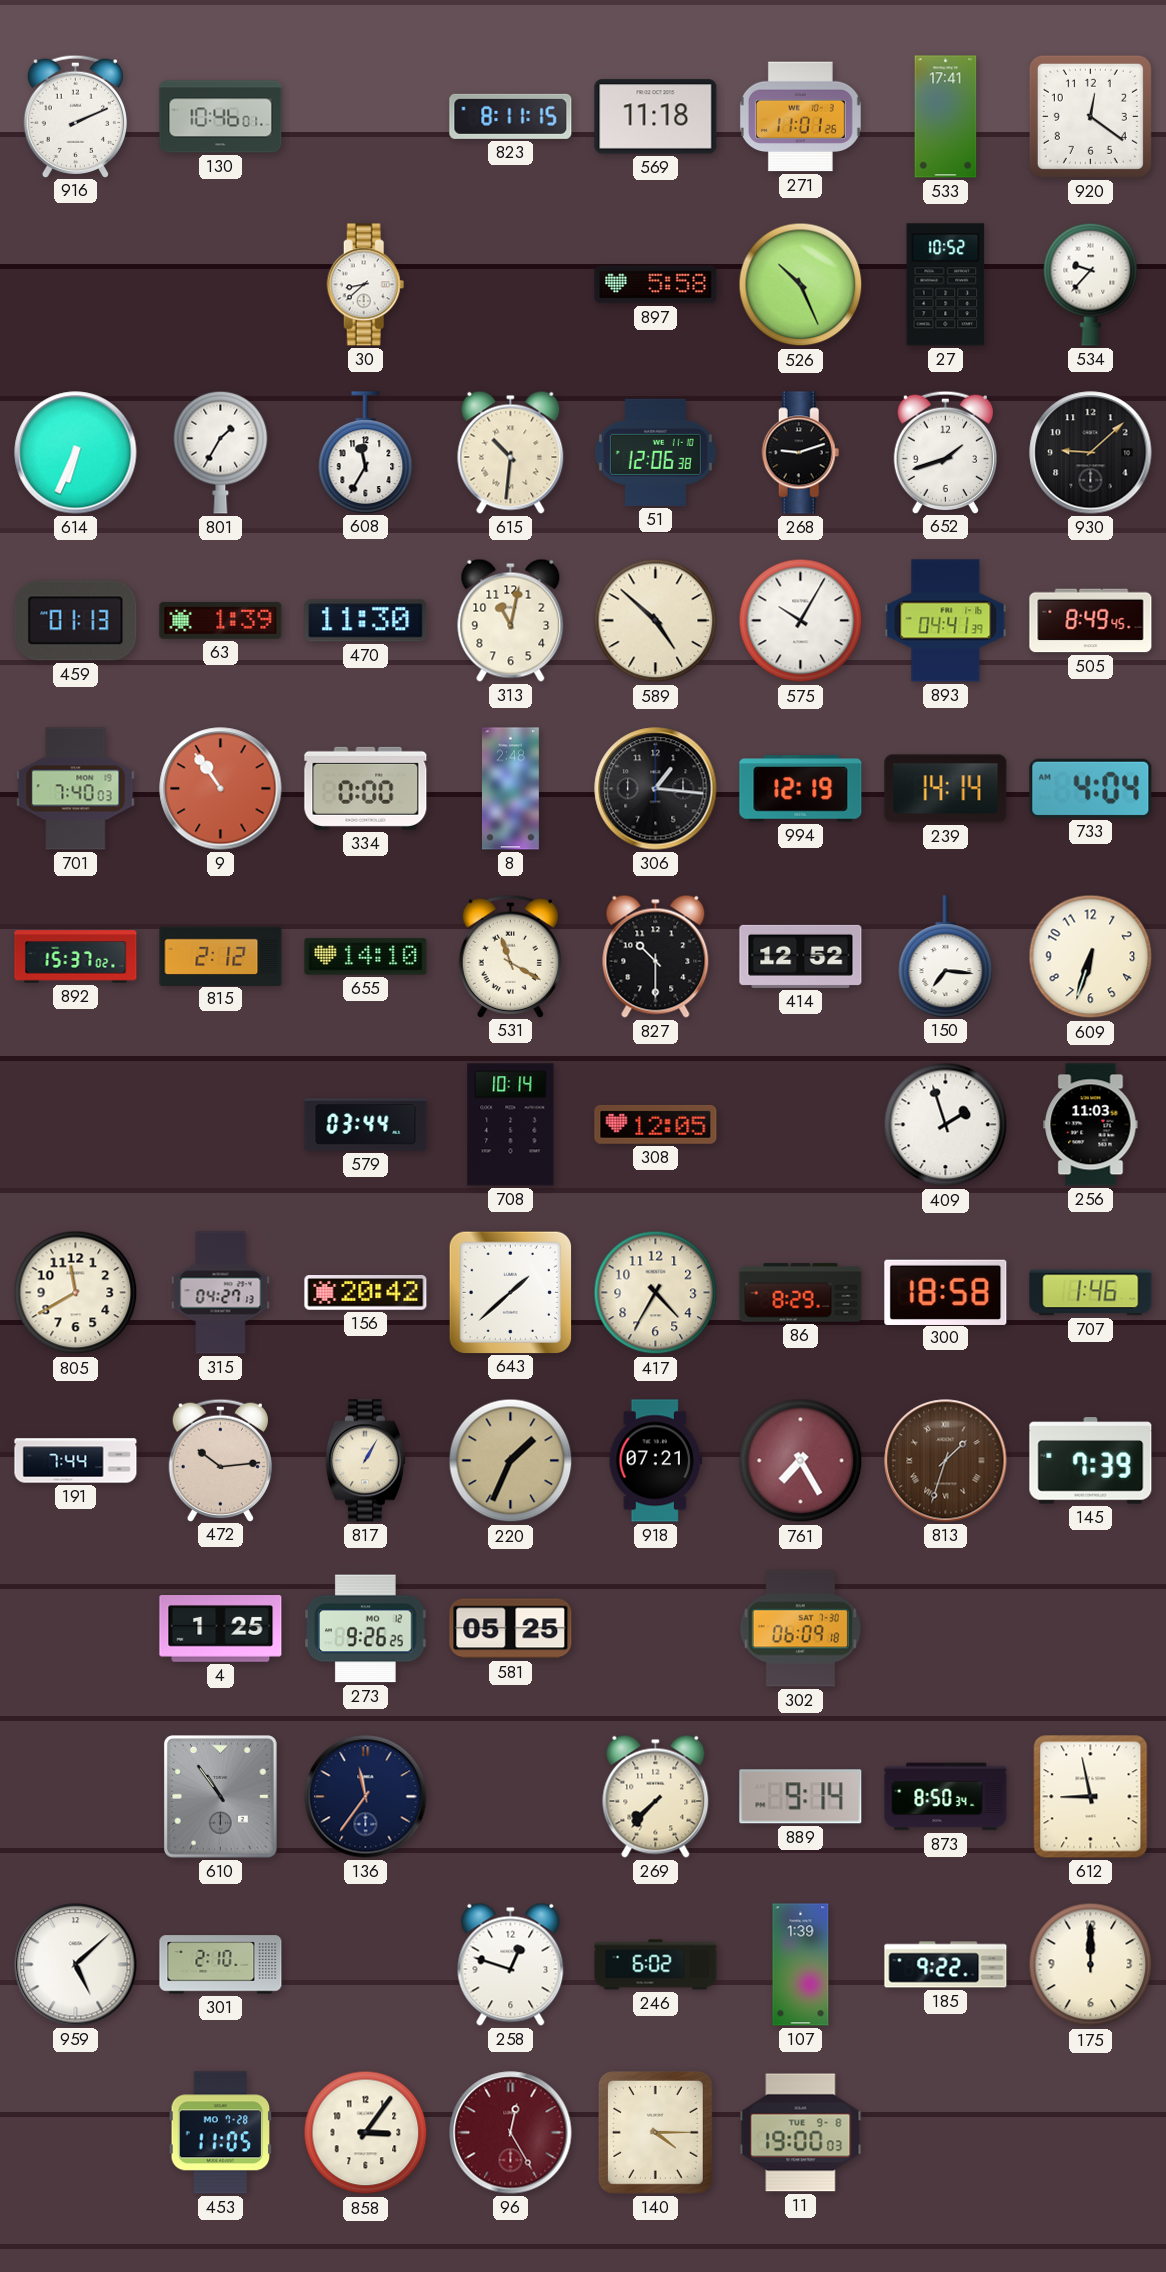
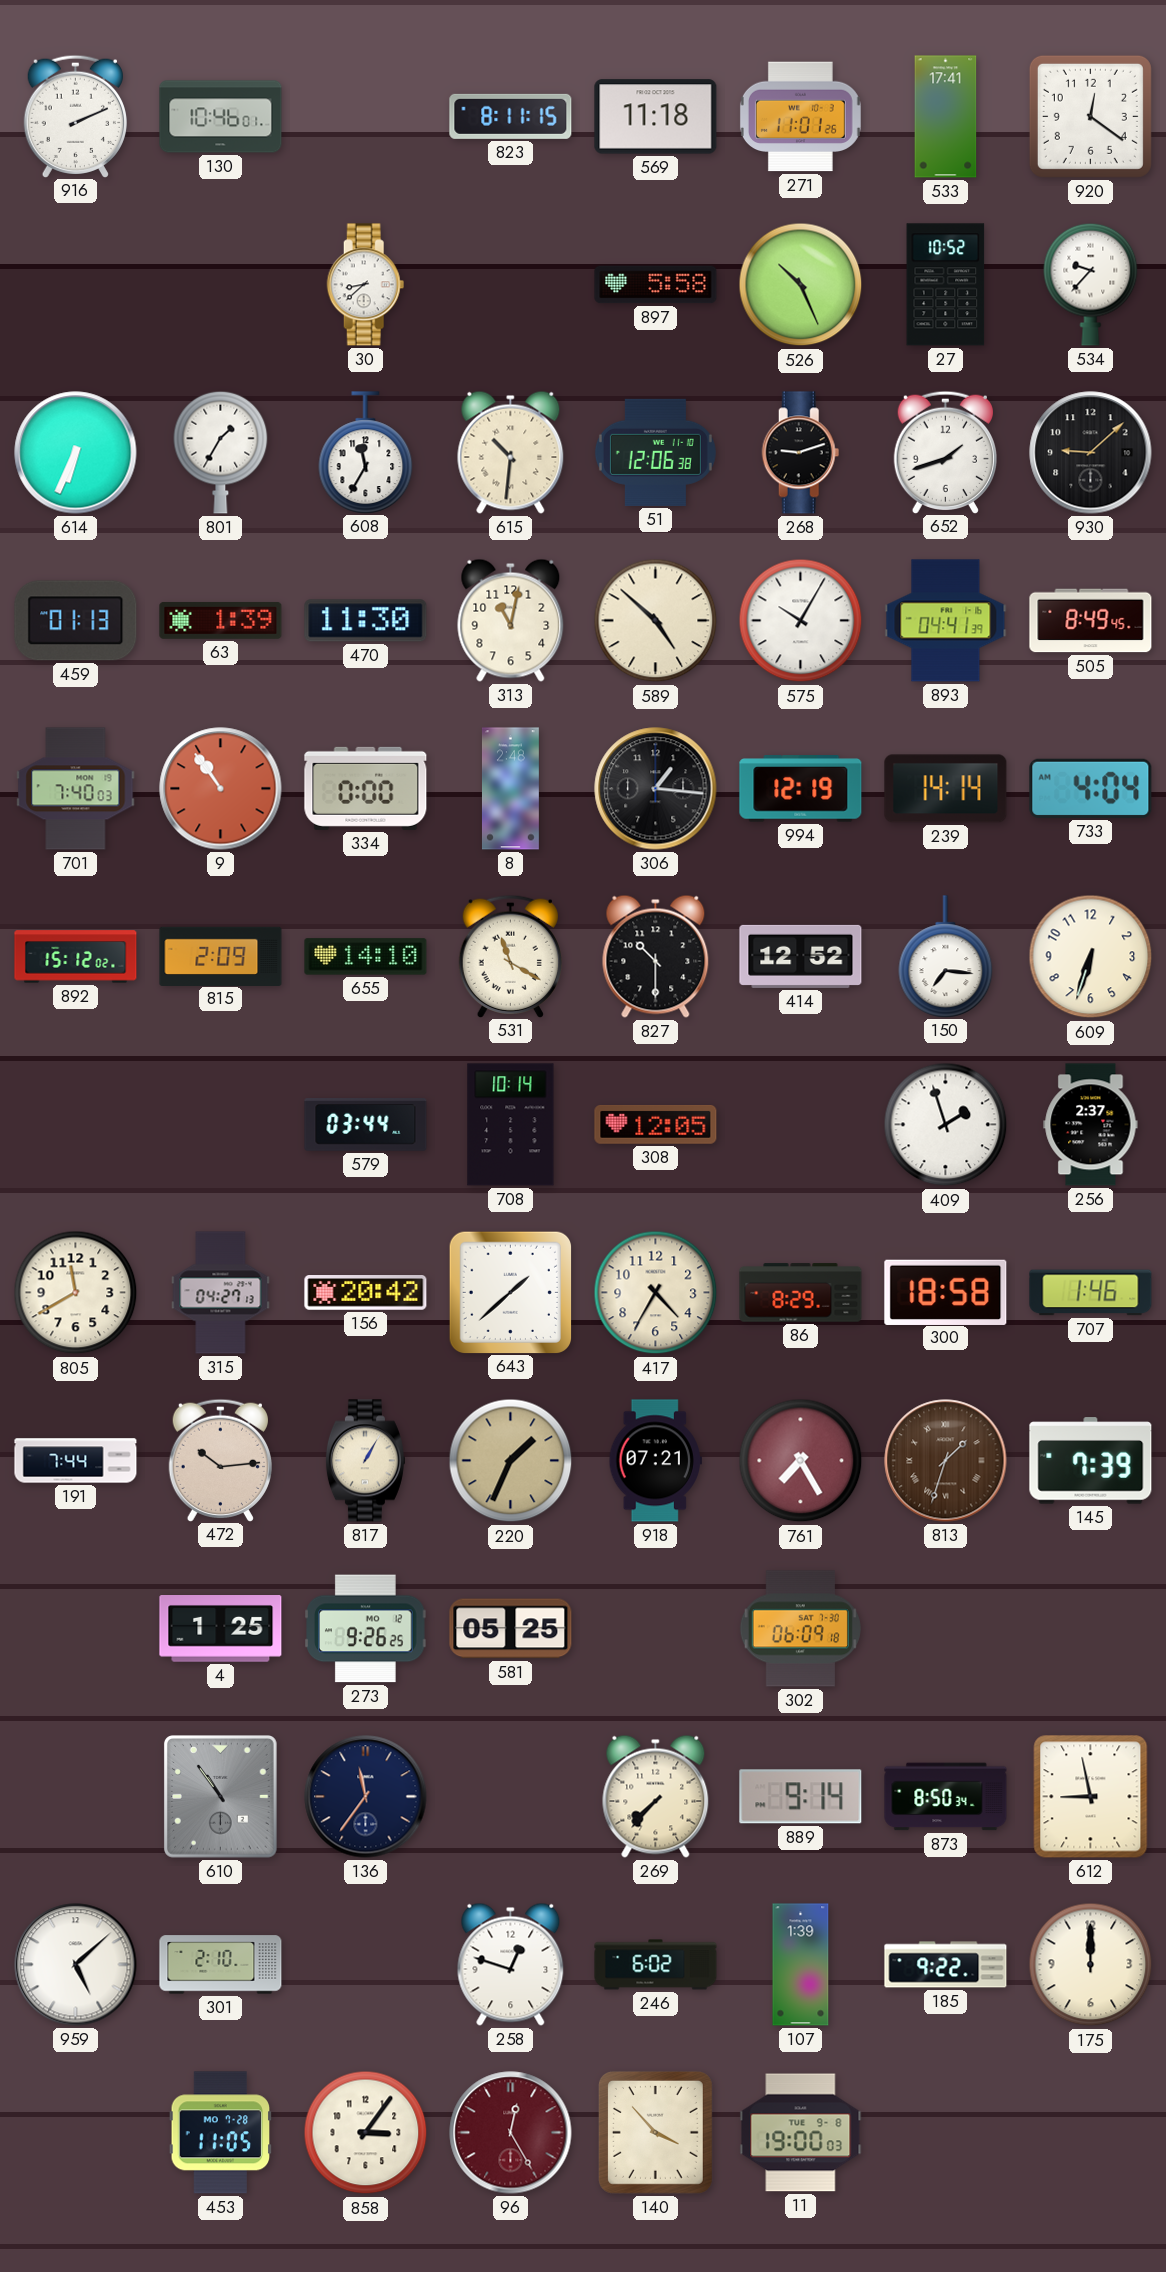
892: 15:37 -> 15:12
815: 2:12 -> 2:09
256: 11:03 -> 2:37
140: 4:15 -> 3:53
